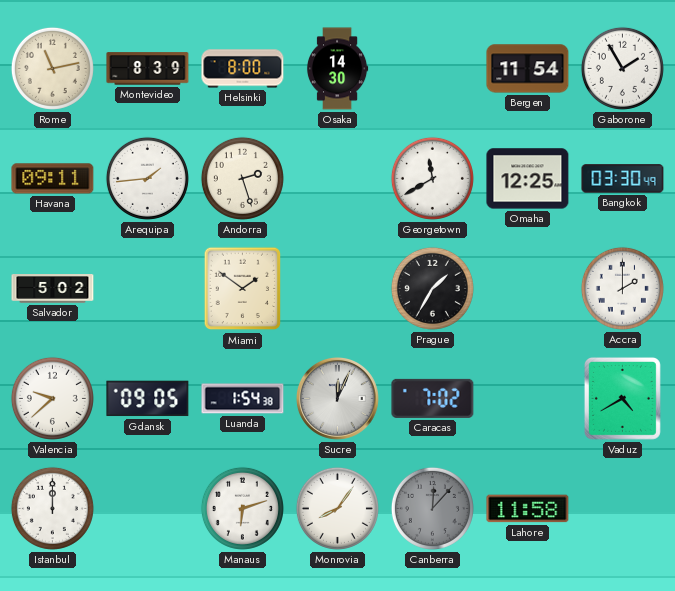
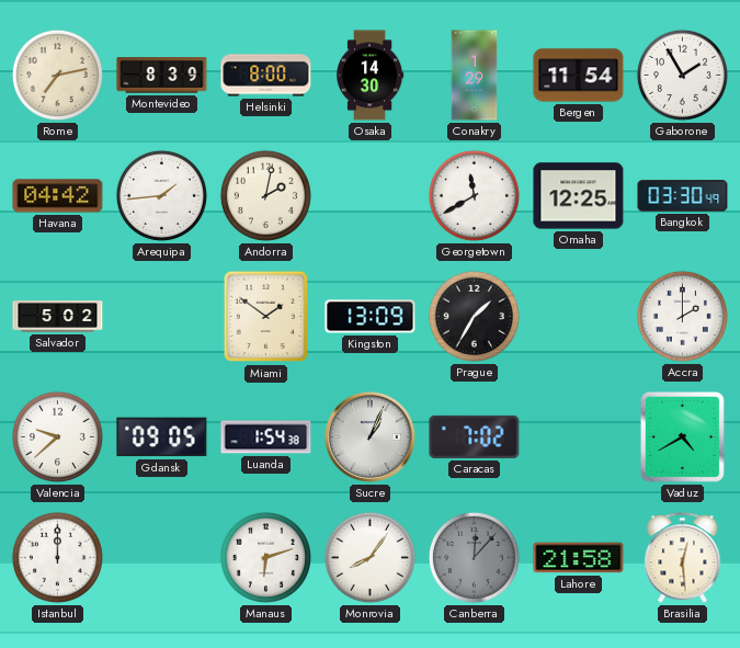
Rome: 11:13 -> 7:13
Conakry: none -> 1:29
Havana: 09:11 -> 04:42
Andorra: 2:27 -> 2:02
Kingston: none -> 13:09
Sucre: 12:04 -> 1:04
Lahore: 11:58 -> 21:58
Brasilia: none -> 12:29
